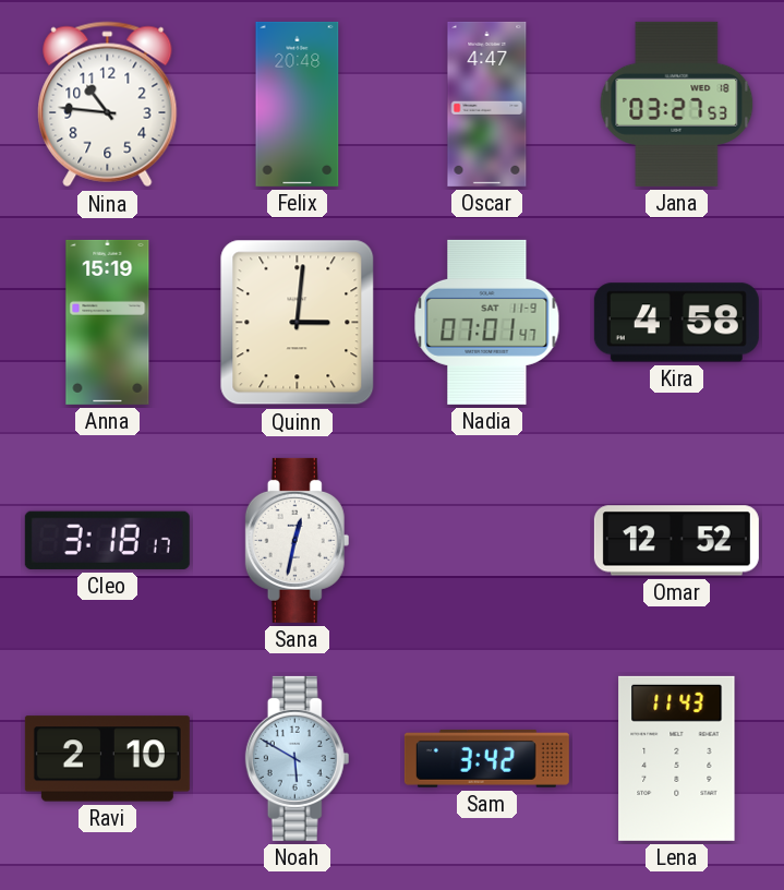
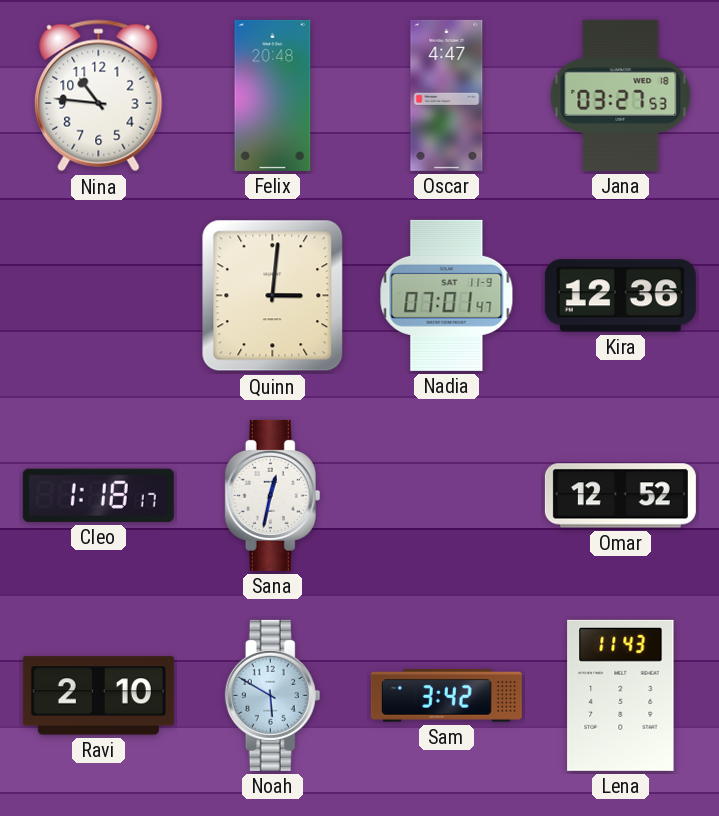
Anna: 15:19 -> none
Kira: 4:58 -> 12:36
Cleo: 3:18 -> 1:18
